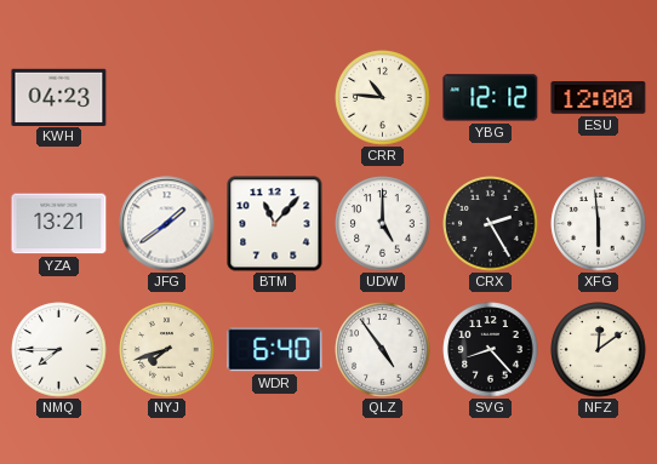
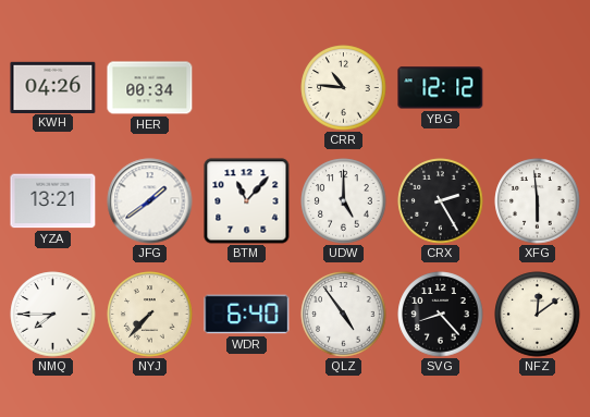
KWH: 04:23 -> 04:26
HER: none -> 00:34
ESU: 12:00 -> none
NYJ: 7:42 -> 7:37
